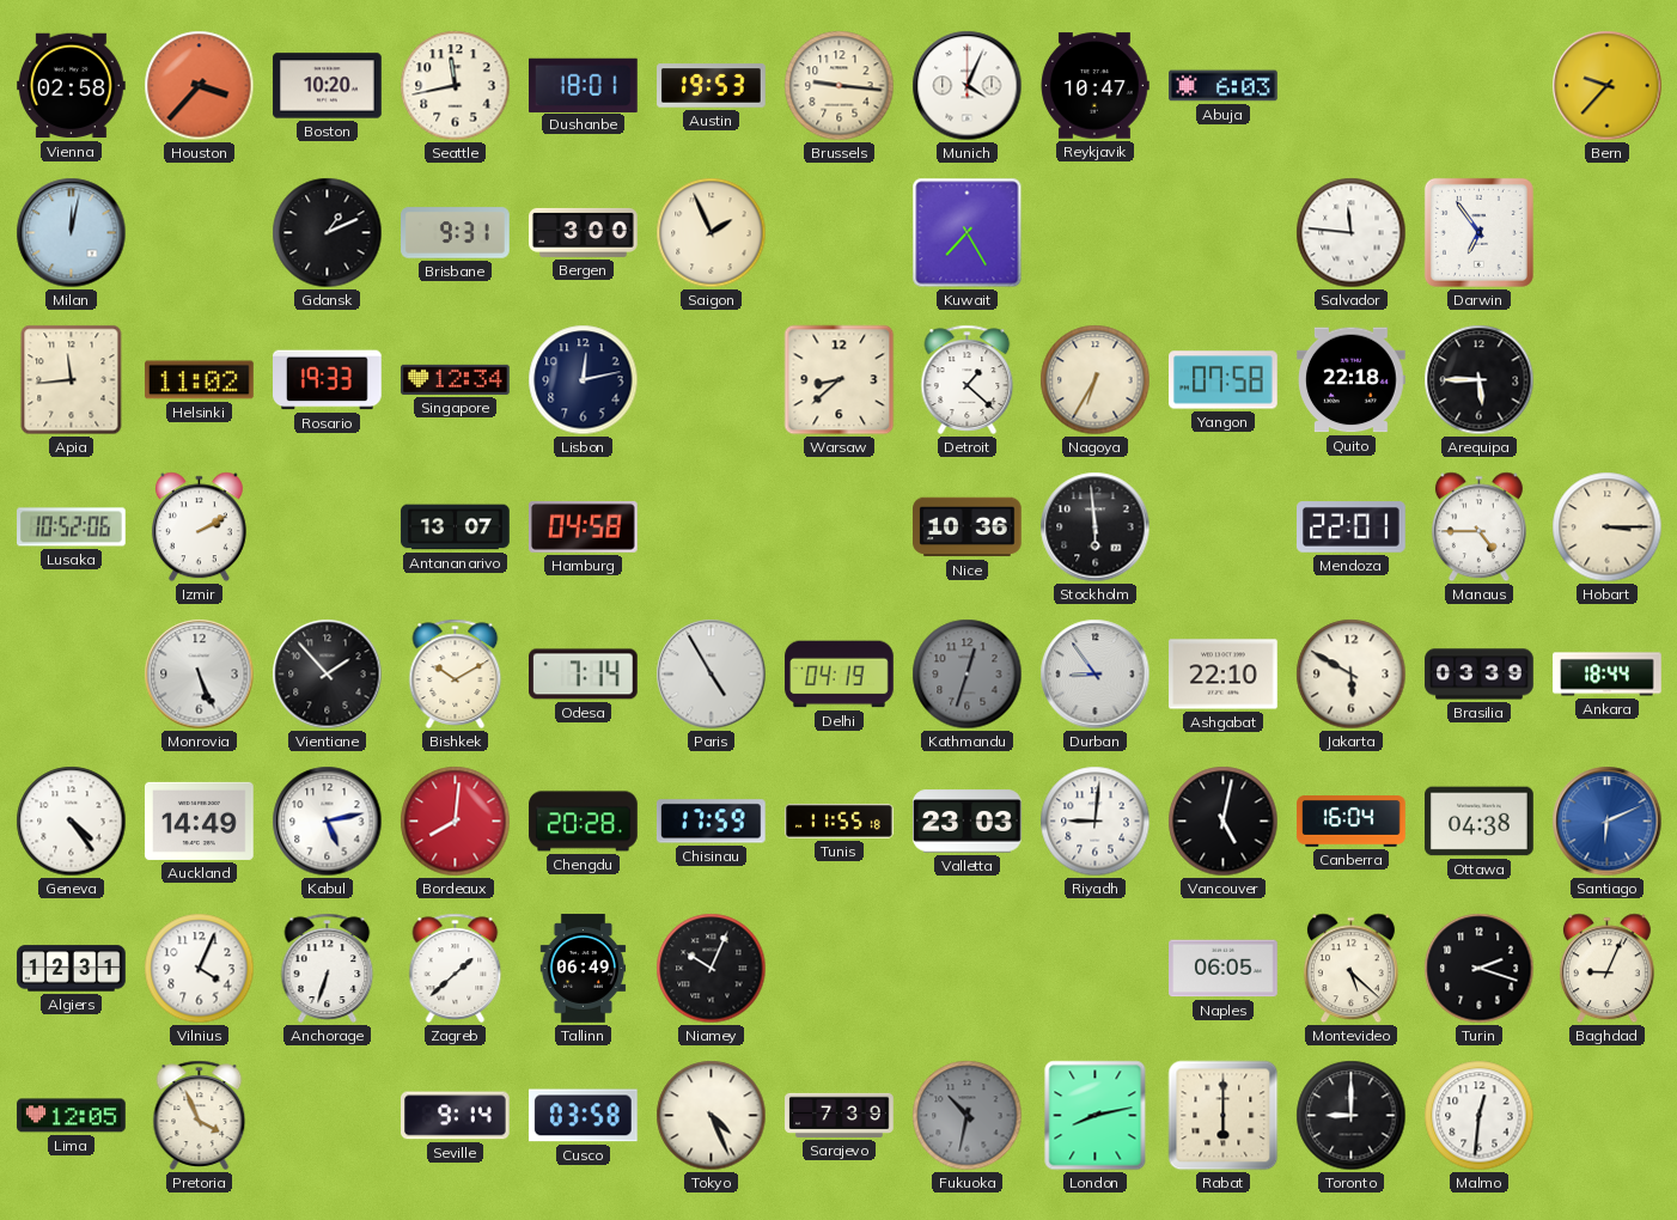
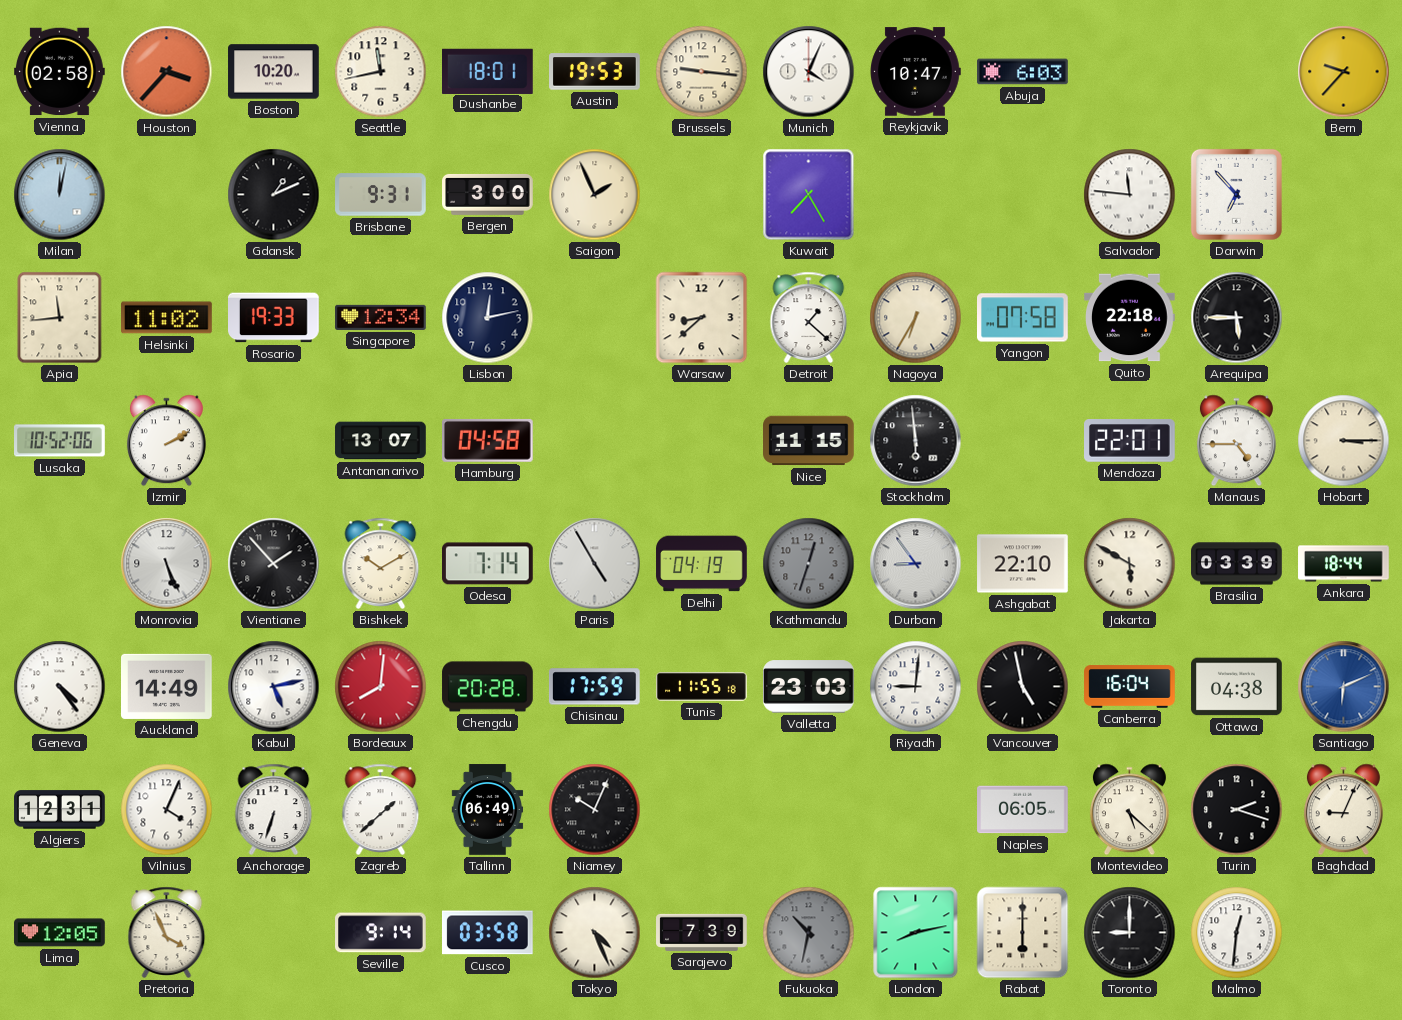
Darwin: 6:54 -> 6:53
Nice: 10:36 -> 11:15
Vancouver: 5:02 -> 4:58
